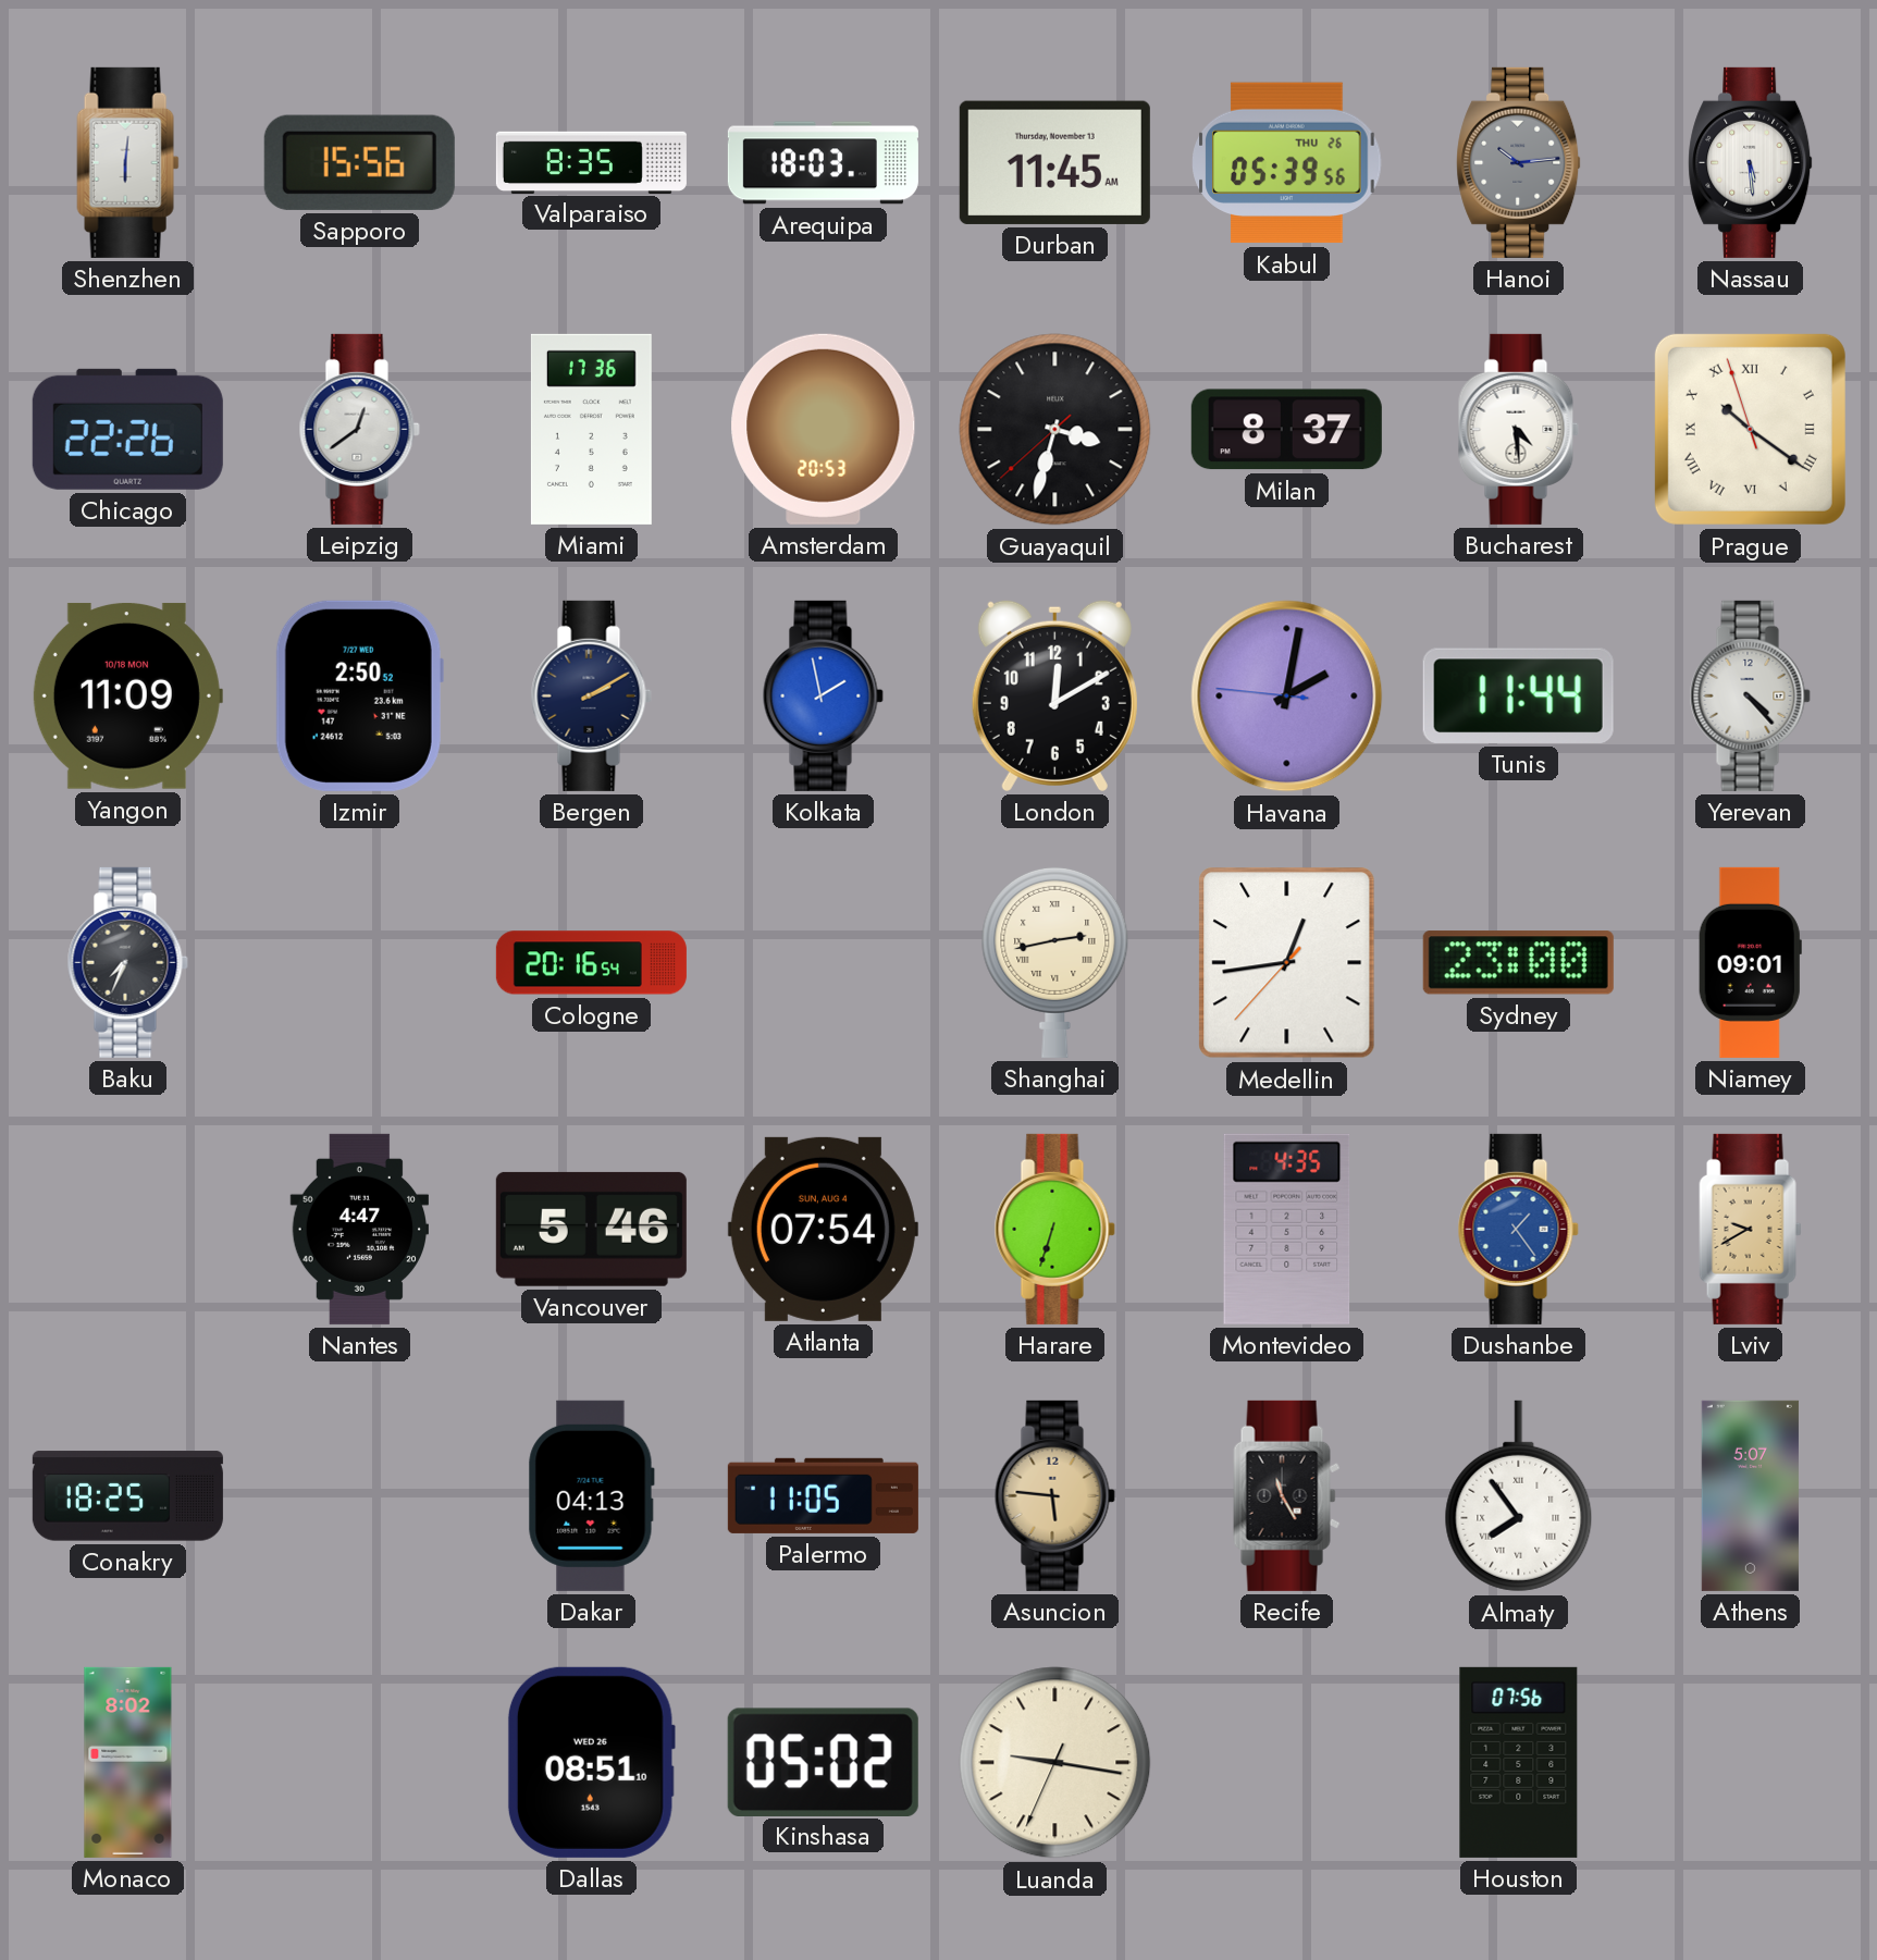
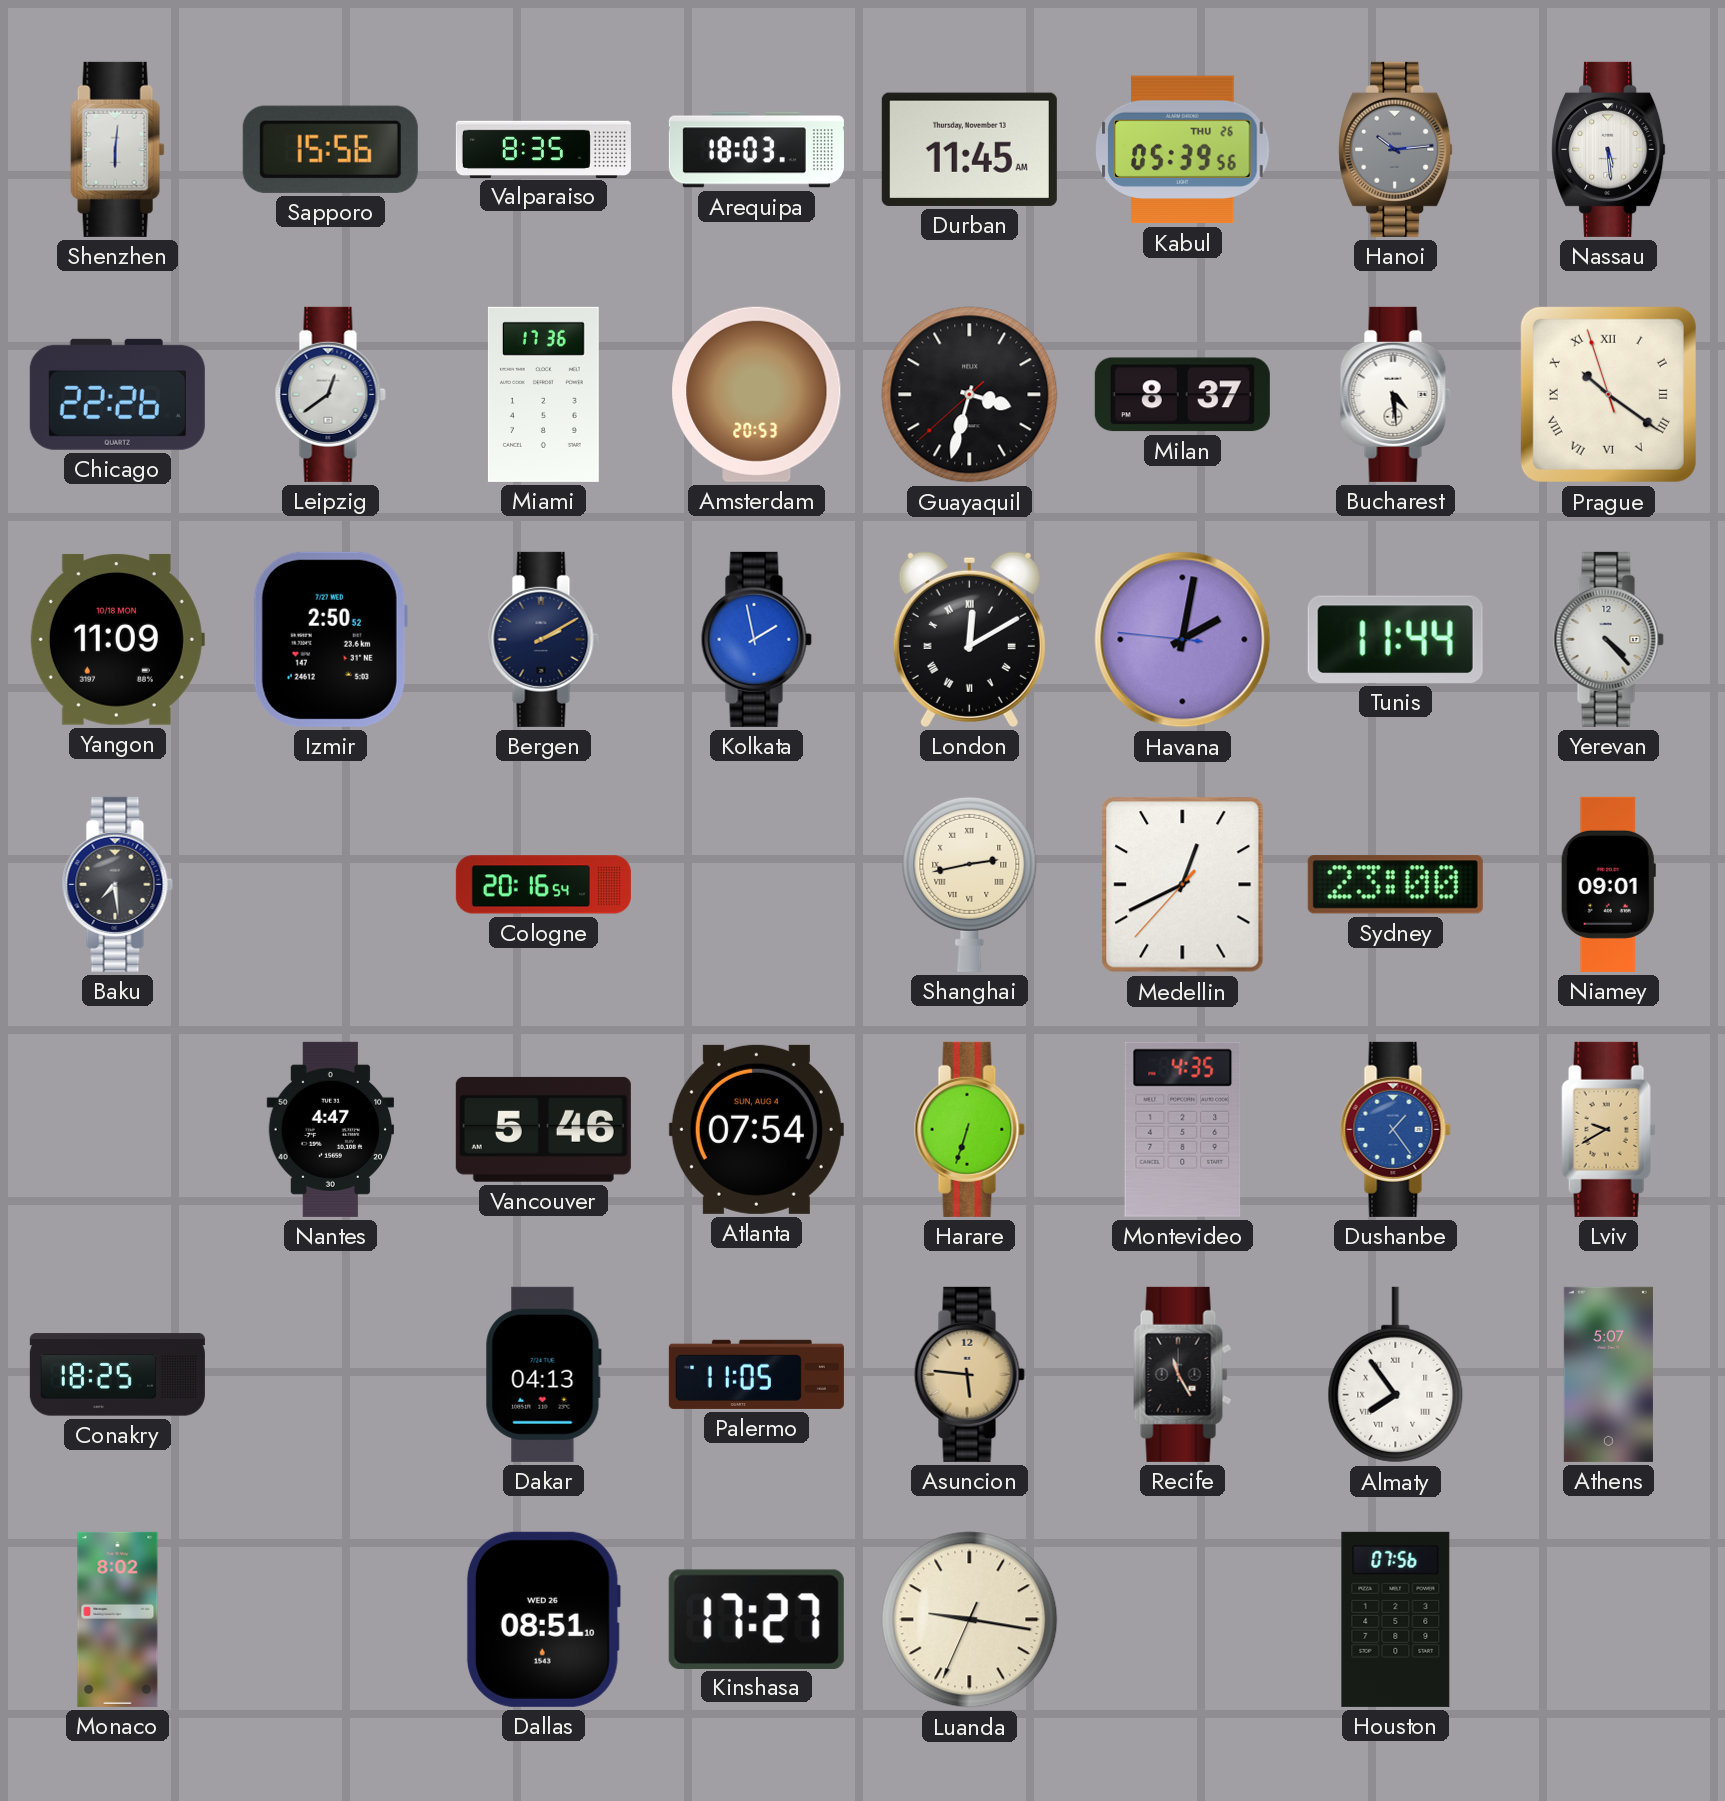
London numerals: Arabic -> Roman
Baku: 7:34 -> 7:29
Medellin: 12:43 -> 12:40
Kinshasa: 05:02 -> 17:27
